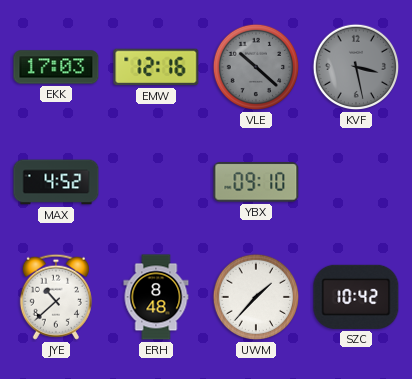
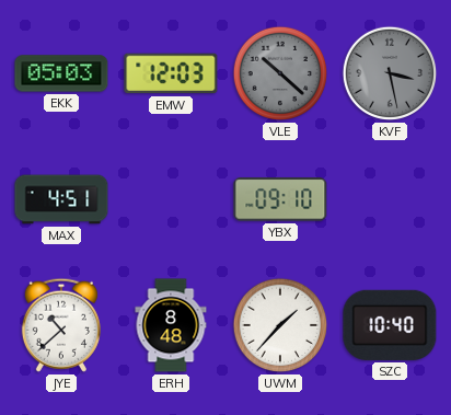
EKK: 17:03 -> 05:03
EMW: 12:16 -> 12:03
MAX: 4:52 -> 4:51
SZC: 10:42 -> 10:40
